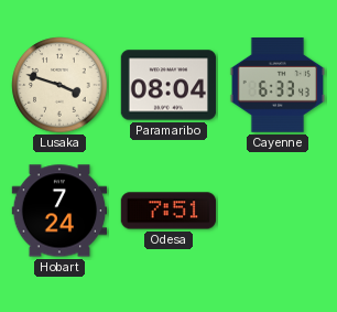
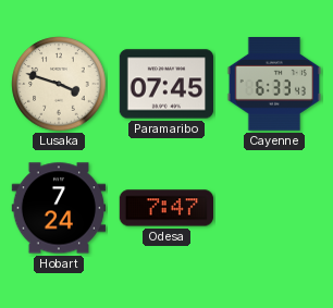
Paramaribo: 08:04 -> 07:45
Odesa: 7:51 -> 7:47
